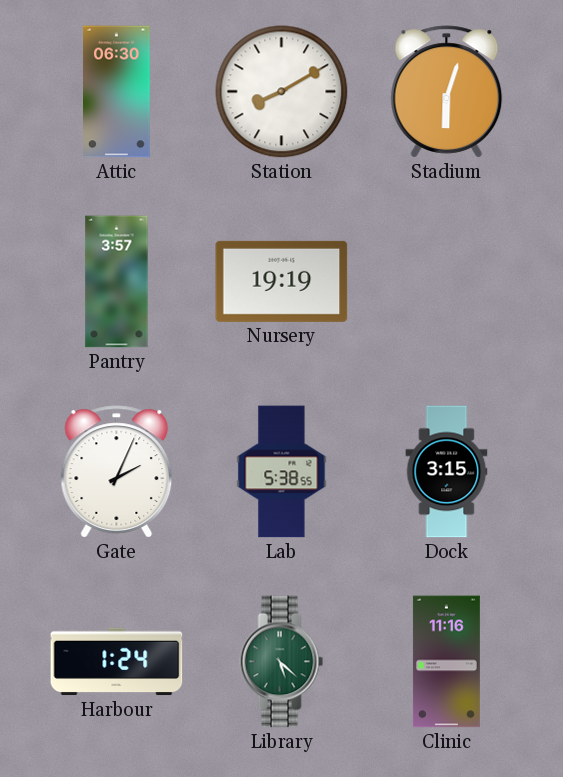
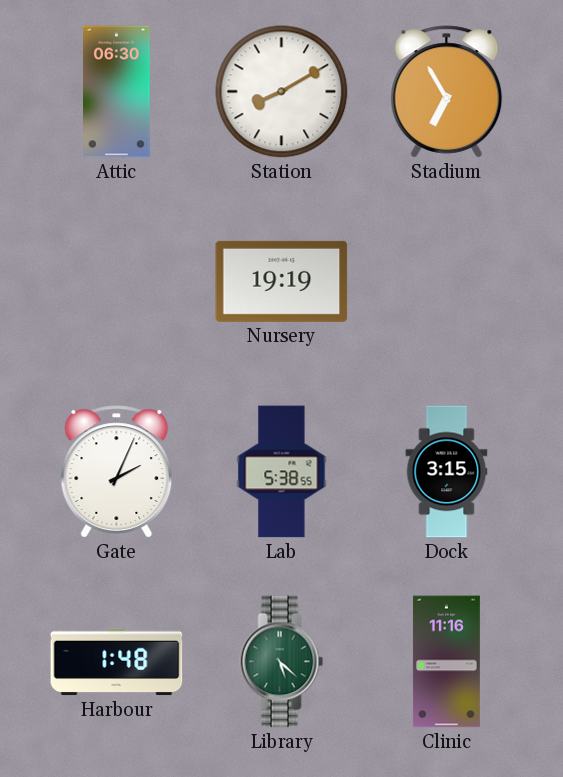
Stadium: 6:03 -> 6:55
Pantry: 3:57 -> none
Harbour: 1:24 -> 1:48
